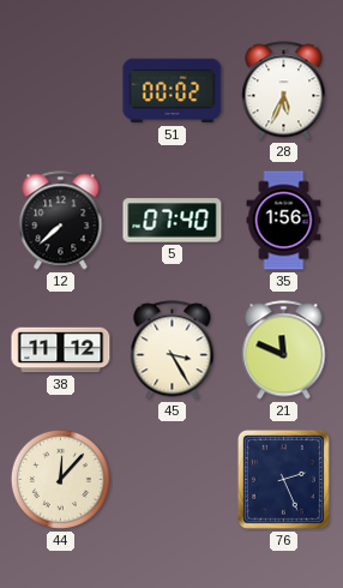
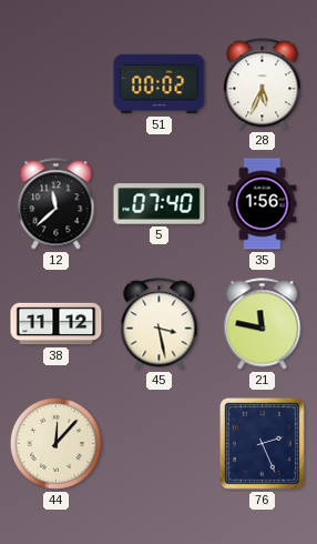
12: 7:38 -> 11:38
45: 3:25 -> 3:28
21: 11:49 -> 11:47
